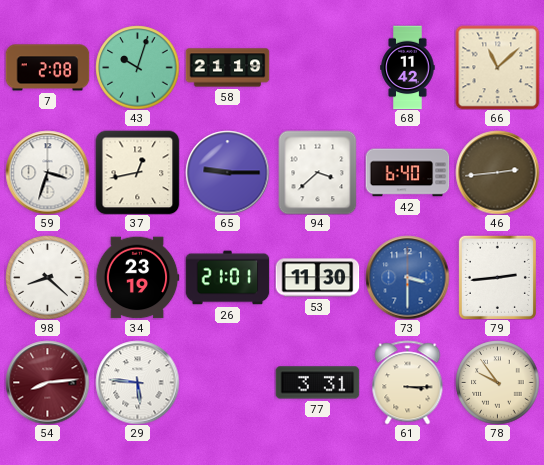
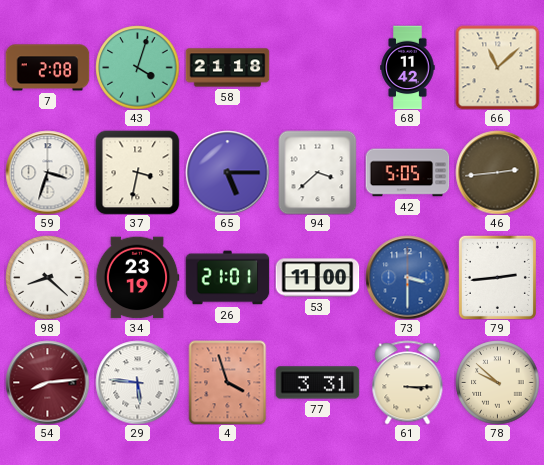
43: 10:03 -> 4:03
58: 21:19 -> 21:18
37: 12:43 -> 3:32
65: 9:15 -> 5:15
42: 6:40 -> 5:05
53: 11:30 -> 11:00
4: none -> 3:57
78: 9:54 -> 9:52
